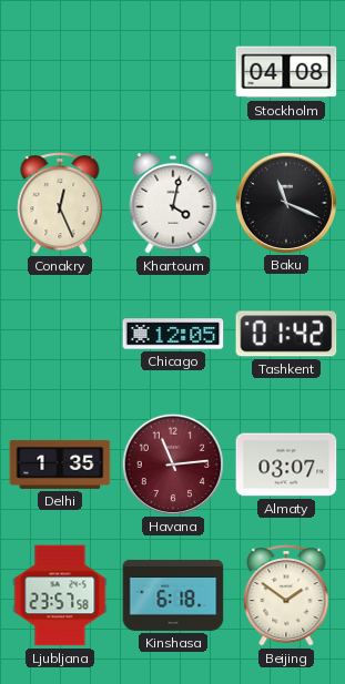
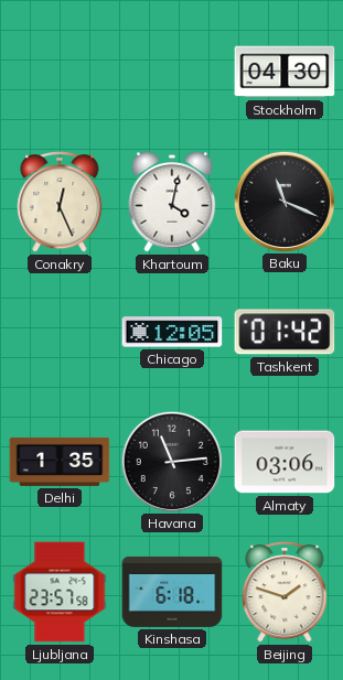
Stockholm: 04:08 -> 04:30
Havana dial: burgundy -> black
Almaty: 03:07 -> 03:06
Beijing: 1:51 -> 1:48
